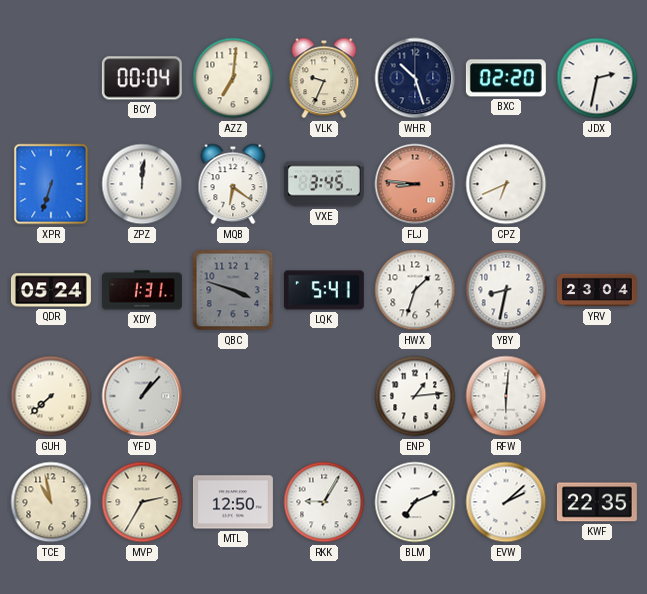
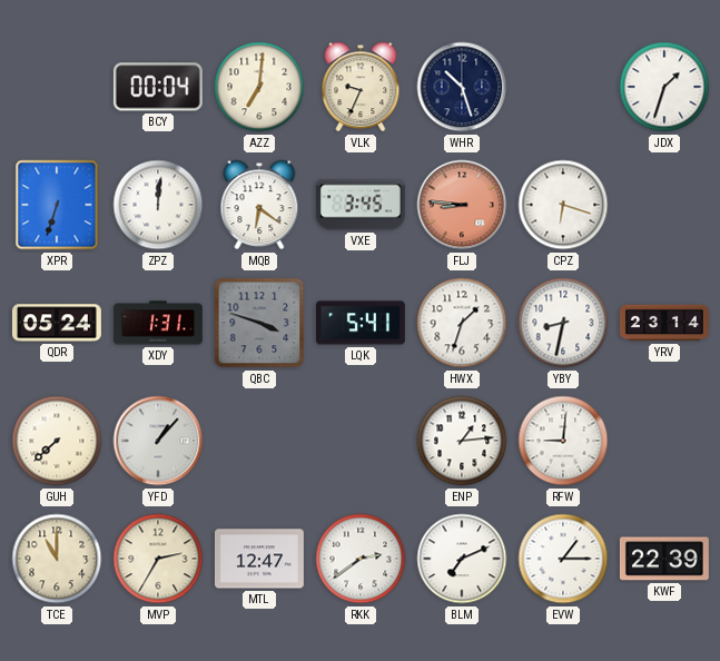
BXC: 02:20 -> none
JDX: 2:32 -> 1:33
CPZ: 6:41 -> 6:18
YRV: 23:04 -> 23:14
RFW: 6:01 -> 9:01
TCE: 10:58 -> 11:00
MTL: 12:50 -> 12:47
RKK: 9:05 -> 2:39
EVW: 2:08 -> 1:15
KWF: 22:35 -> 22:39
